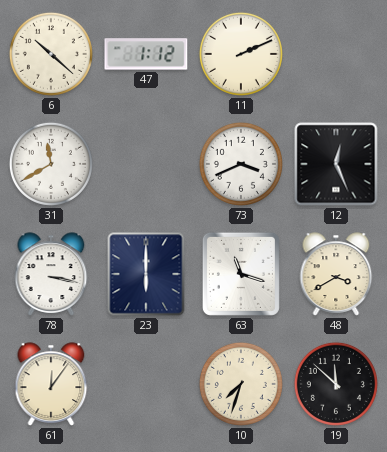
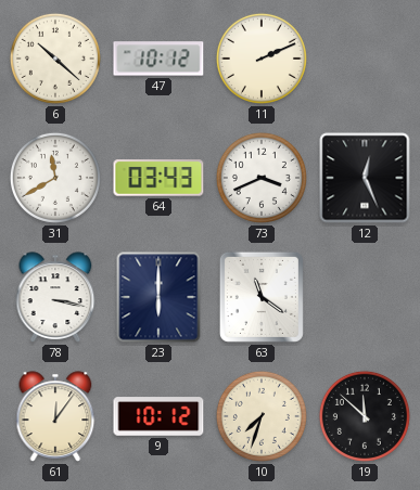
47: 1:12 -> 10:12
64: none -> 03:43
63: 11:18 -> 11:21
48: 3:40 -> none
9: none -> 10:12
